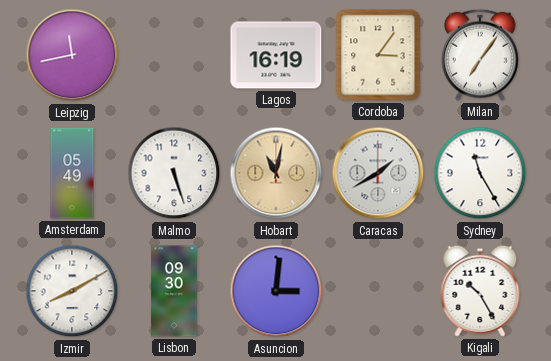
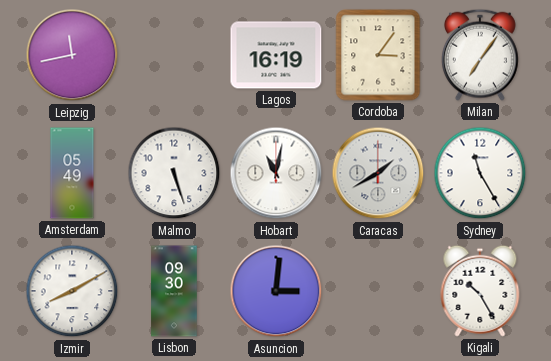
Hobart dial: champagne -> white
